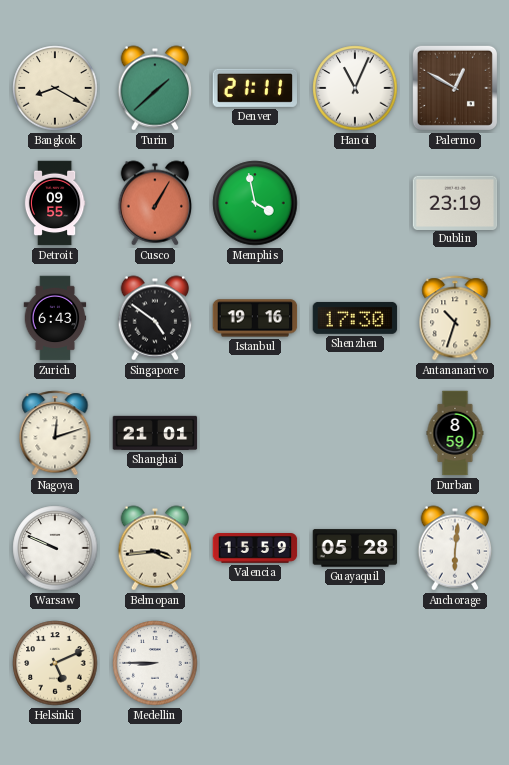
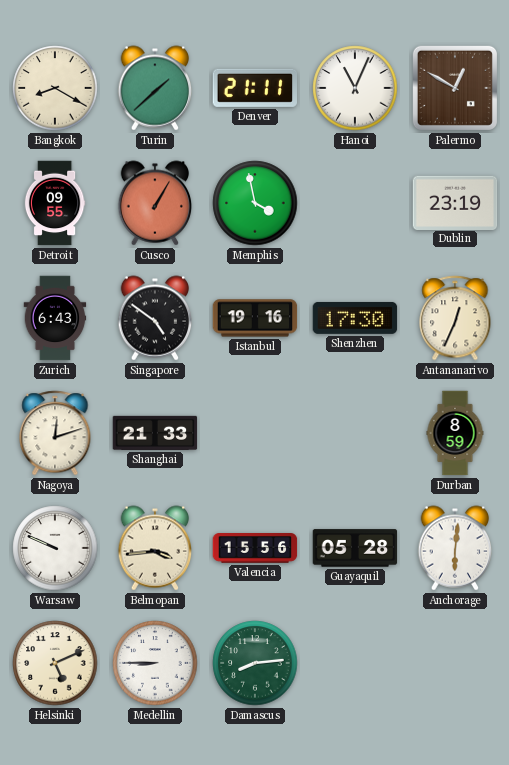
Antananarivo: 10:33 -> 12:34
Shanghai: 21:01 -> 21:33
Valencia: 15:59 -> 15:56
Damascus: none -> 8:14
